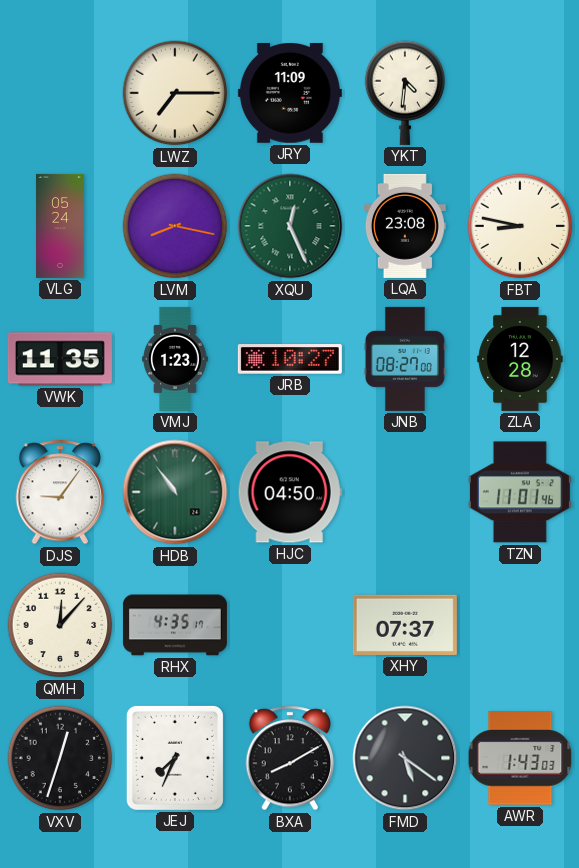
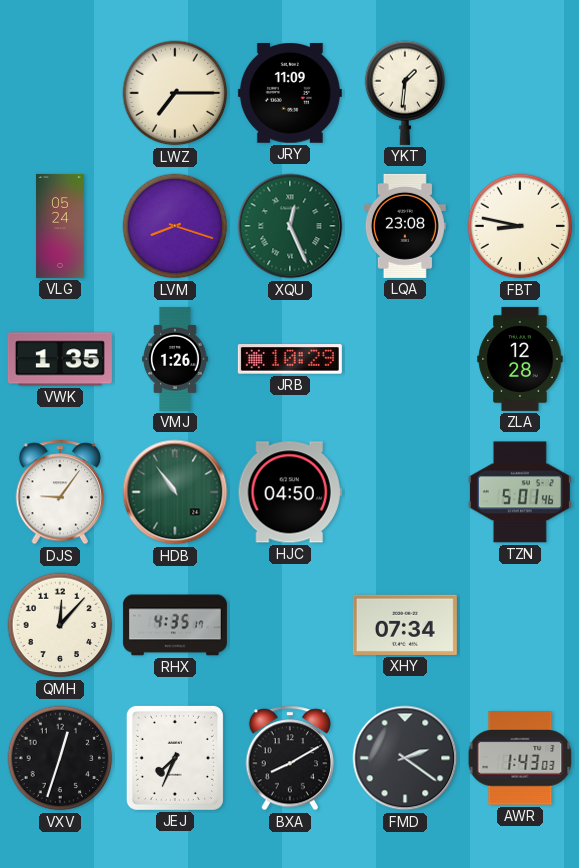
YKT: 4:31 -> 1:31
LVM: 8:17 -> 8:18
VWK: 11:35 -> 1:35
VMJ: 1:23 -> 1:26
JRB: 10:27 -> 10:29
JNB: 08:27 -> none
TZN: 11:01 -> 5:01
XHY: 07:37 -> 07:34
FMD: 5:21 -> 2:21
